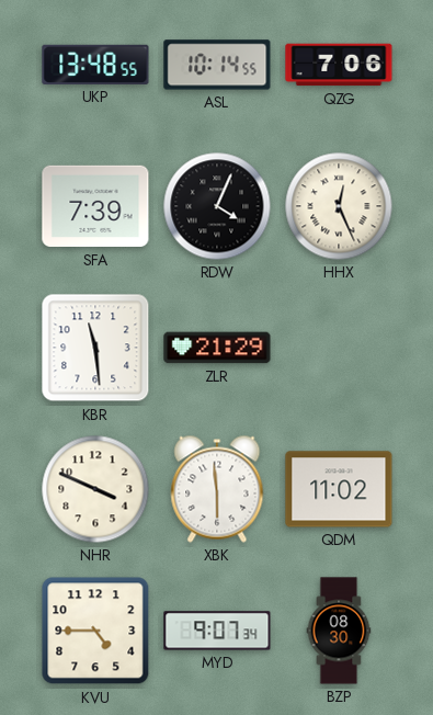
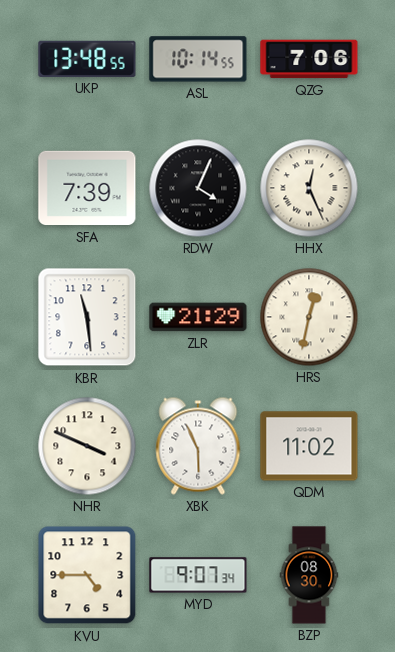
HRS: none -> 12:32
XBK: 5:59 -> 5:56
